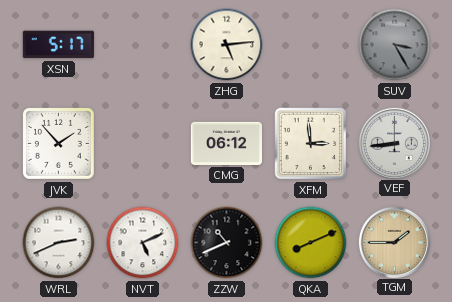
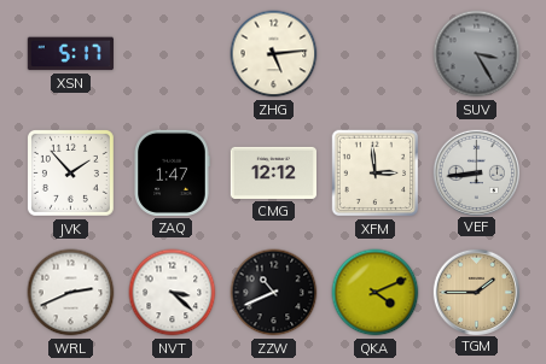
ZAQ: none -> 1:47
CMG: 06:12 -> 12:12
NVT: 5:11 -> 3:22
QKA: 8:11 -> 4:11
